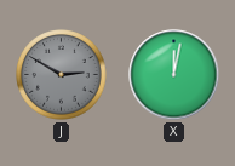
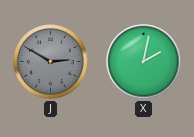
X: 12:02 -> 2:02
